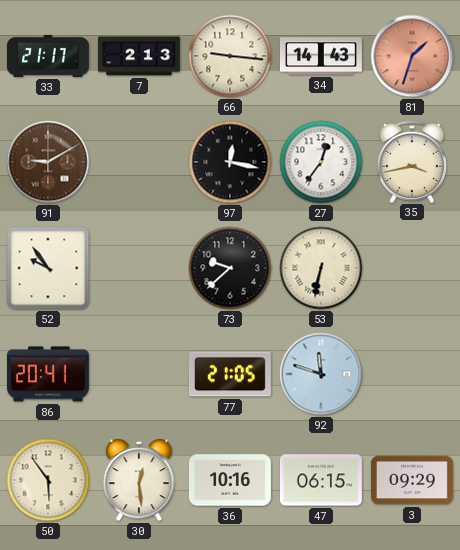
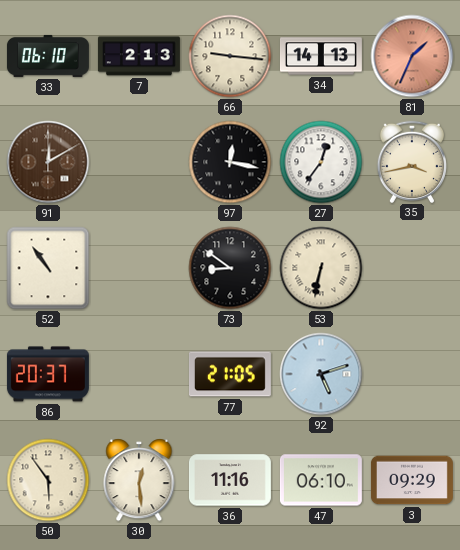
33: 21:17 -> 06:10
34: 14:43 -> 14:13
81: 1:33 -> 1:34
91: 9:10 -> 12:10
52: 9:54 -> 10:54
73: 9:38 -> 8:51
86: 20:41 -> 20:37
92: 11:48 -> 5:12
36: 10:16 -> 11:16
47: 06:15 -> 06:10
